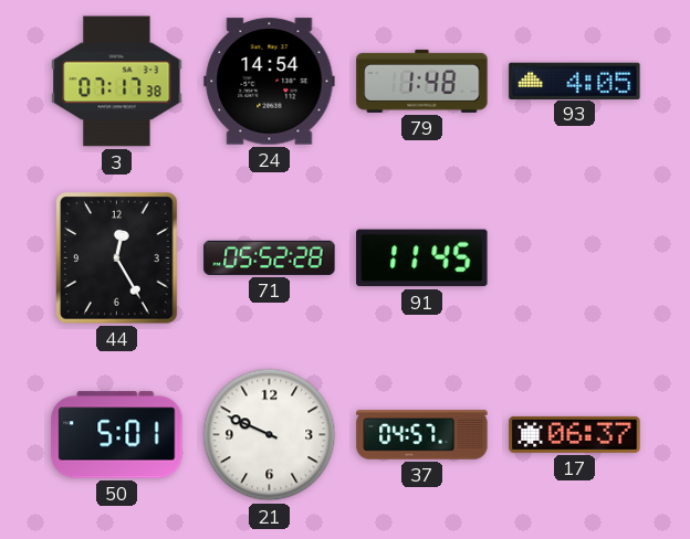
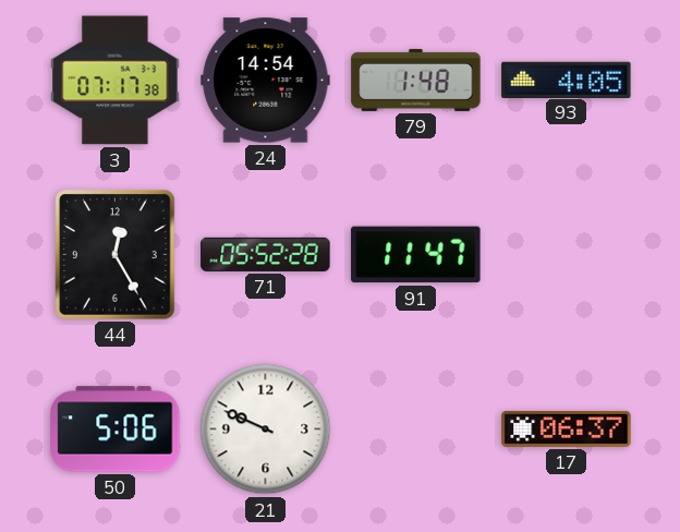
91: 11:45 -> 11:47
50: 5:01 -> 5:06
37: 04:57 -> none
